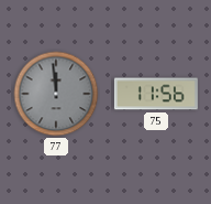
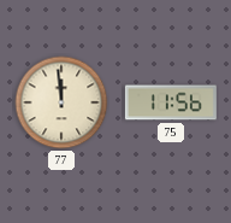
77 dial: grey -> cream
